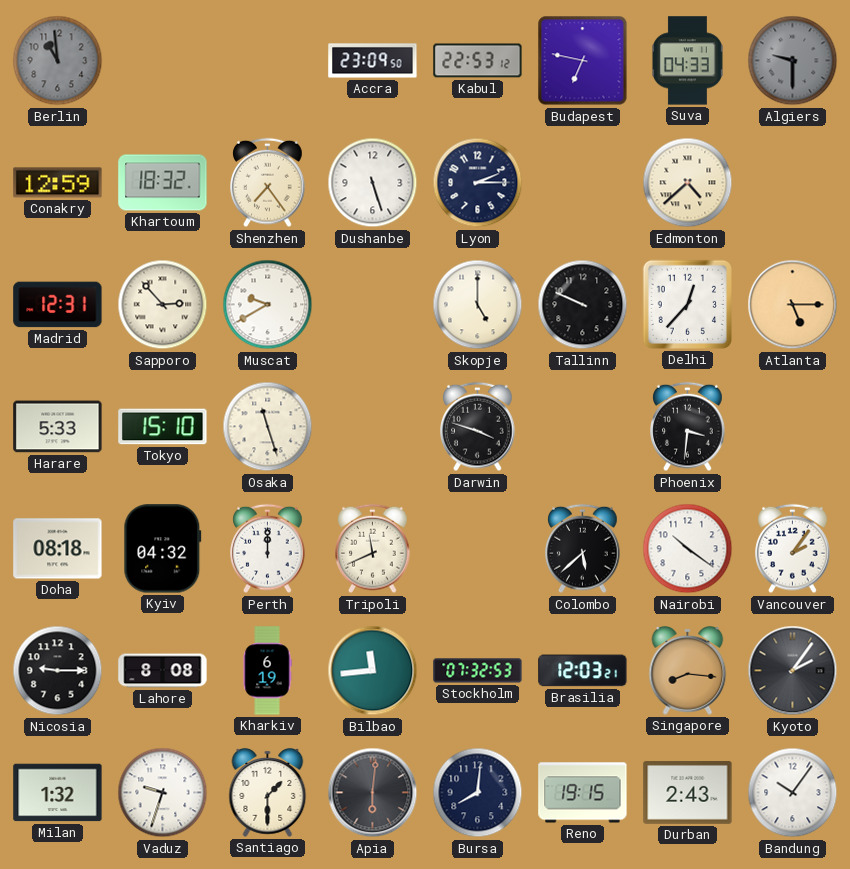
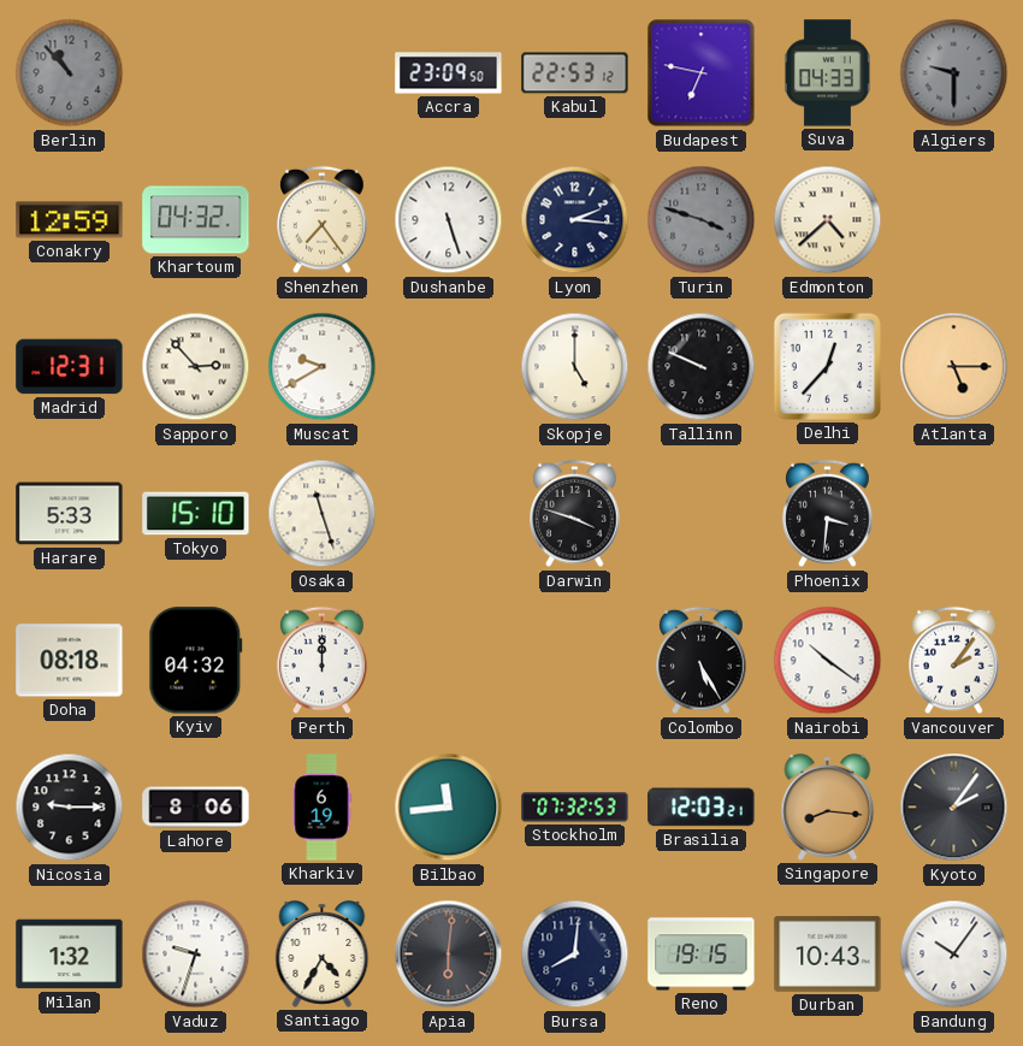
Berlin: 10:59 -> 10:53
Khartoum: 18:32 -> 04:32
Lyon: 2:15 -> 2:16
Turin: none -> 3:48
Tripoli: 11:41 -> none
Colombo: 5:38 -> 5:25
Lahore: 8:08 -> 8:06
Santiago: 1:30 -> 4:35
Durban: 2:43 -> 10:43
